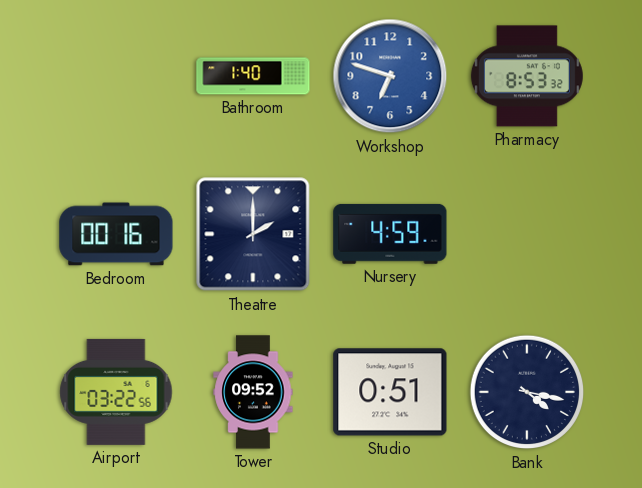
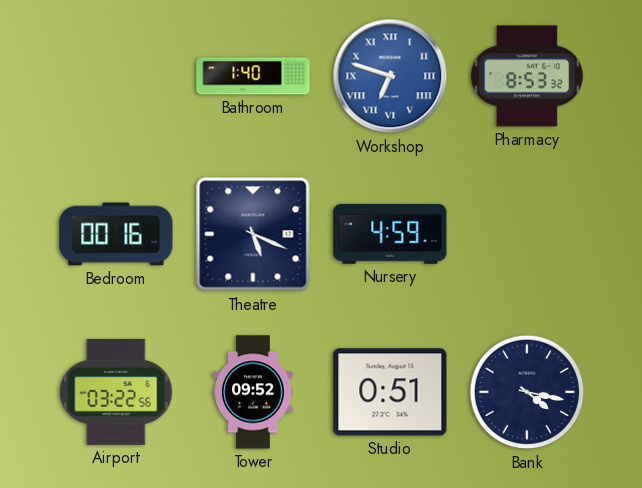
Workshop numerals: Arabic -> Roman
Theatre: 2:00 -> 5:19
